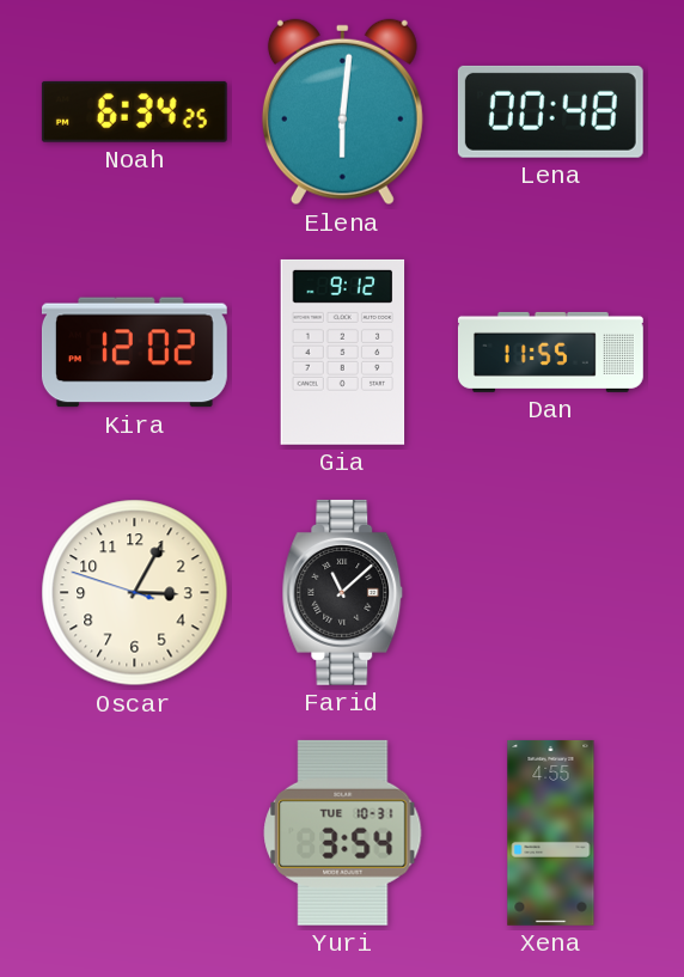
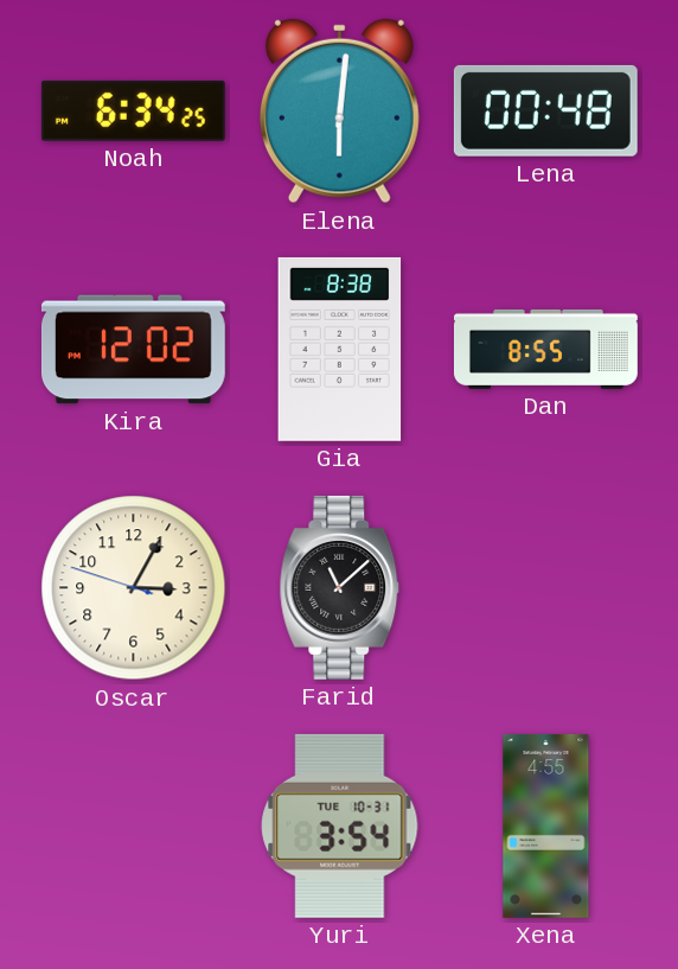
Gia: 9:12 -> 8:38
Dan: 11:55 -> 8:55
